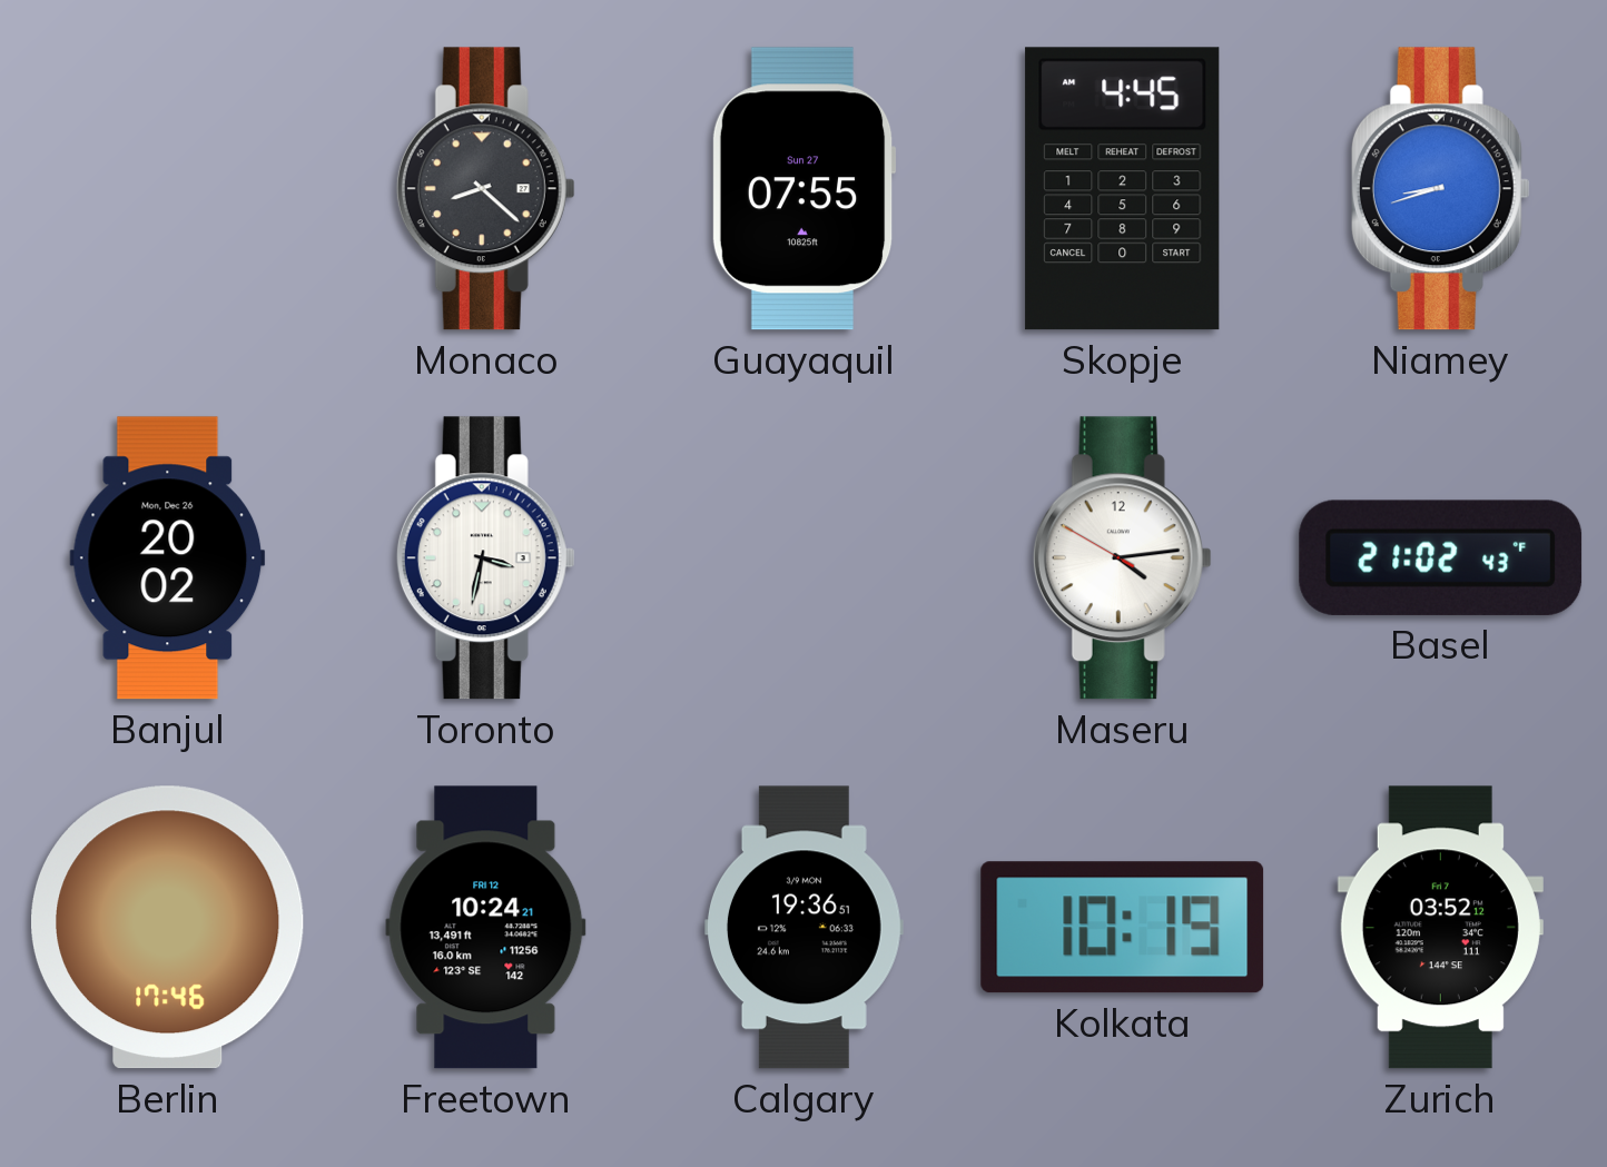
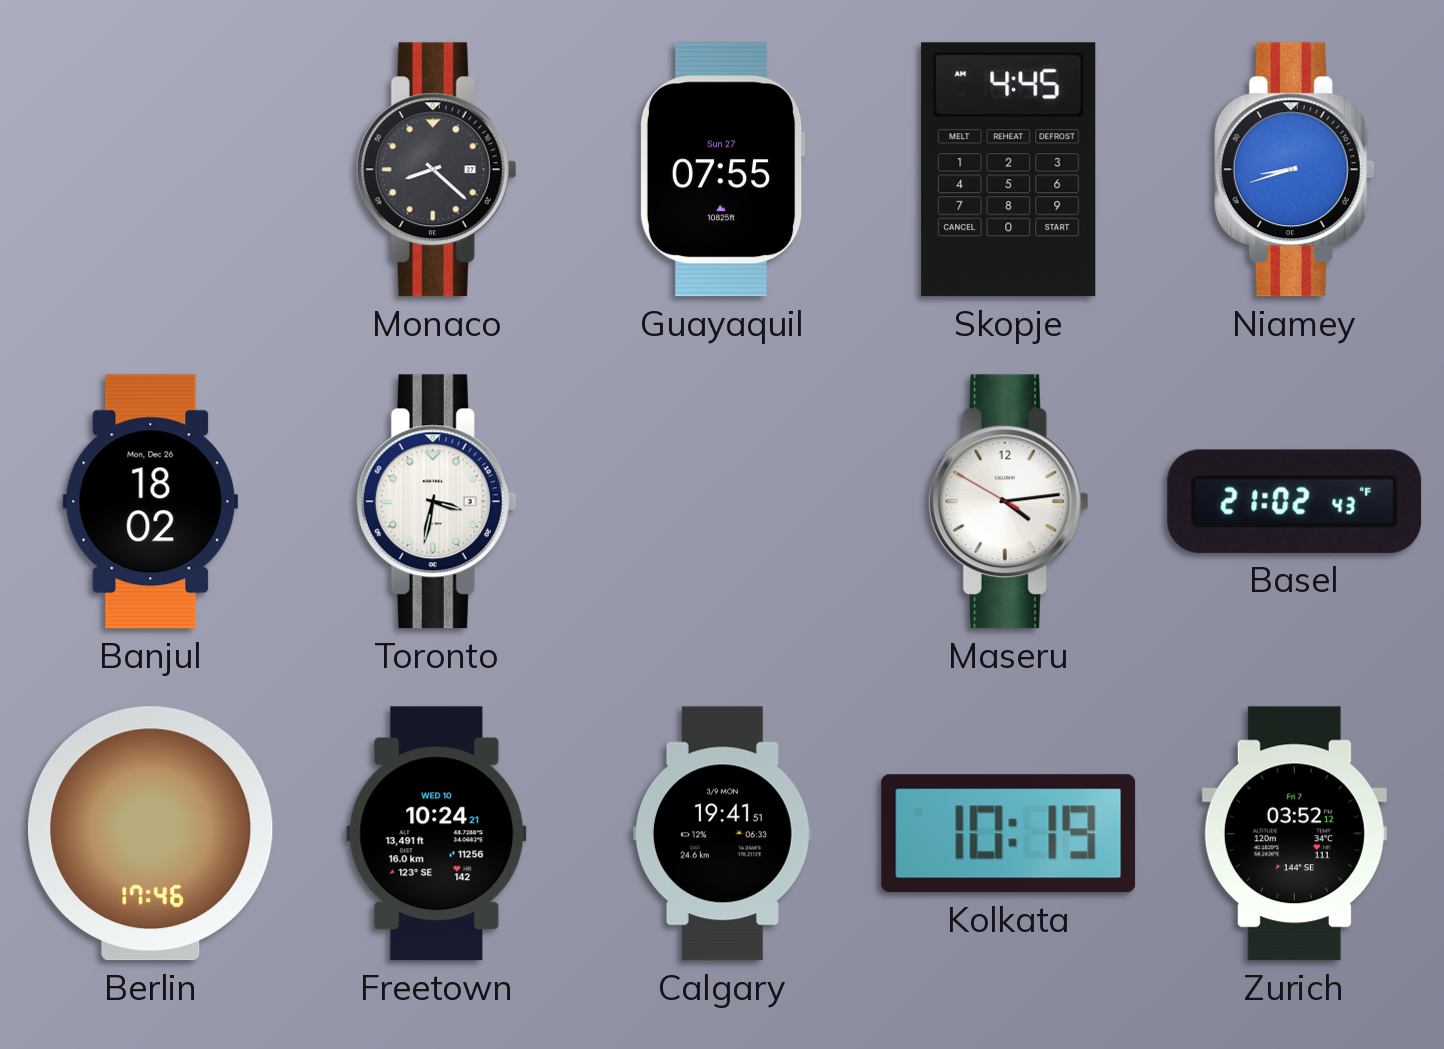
Banjul: 20:02 -> 18:02
Freetown date: FRI 12 -> WED 10
Calgary: 19:36 -> 19:41
